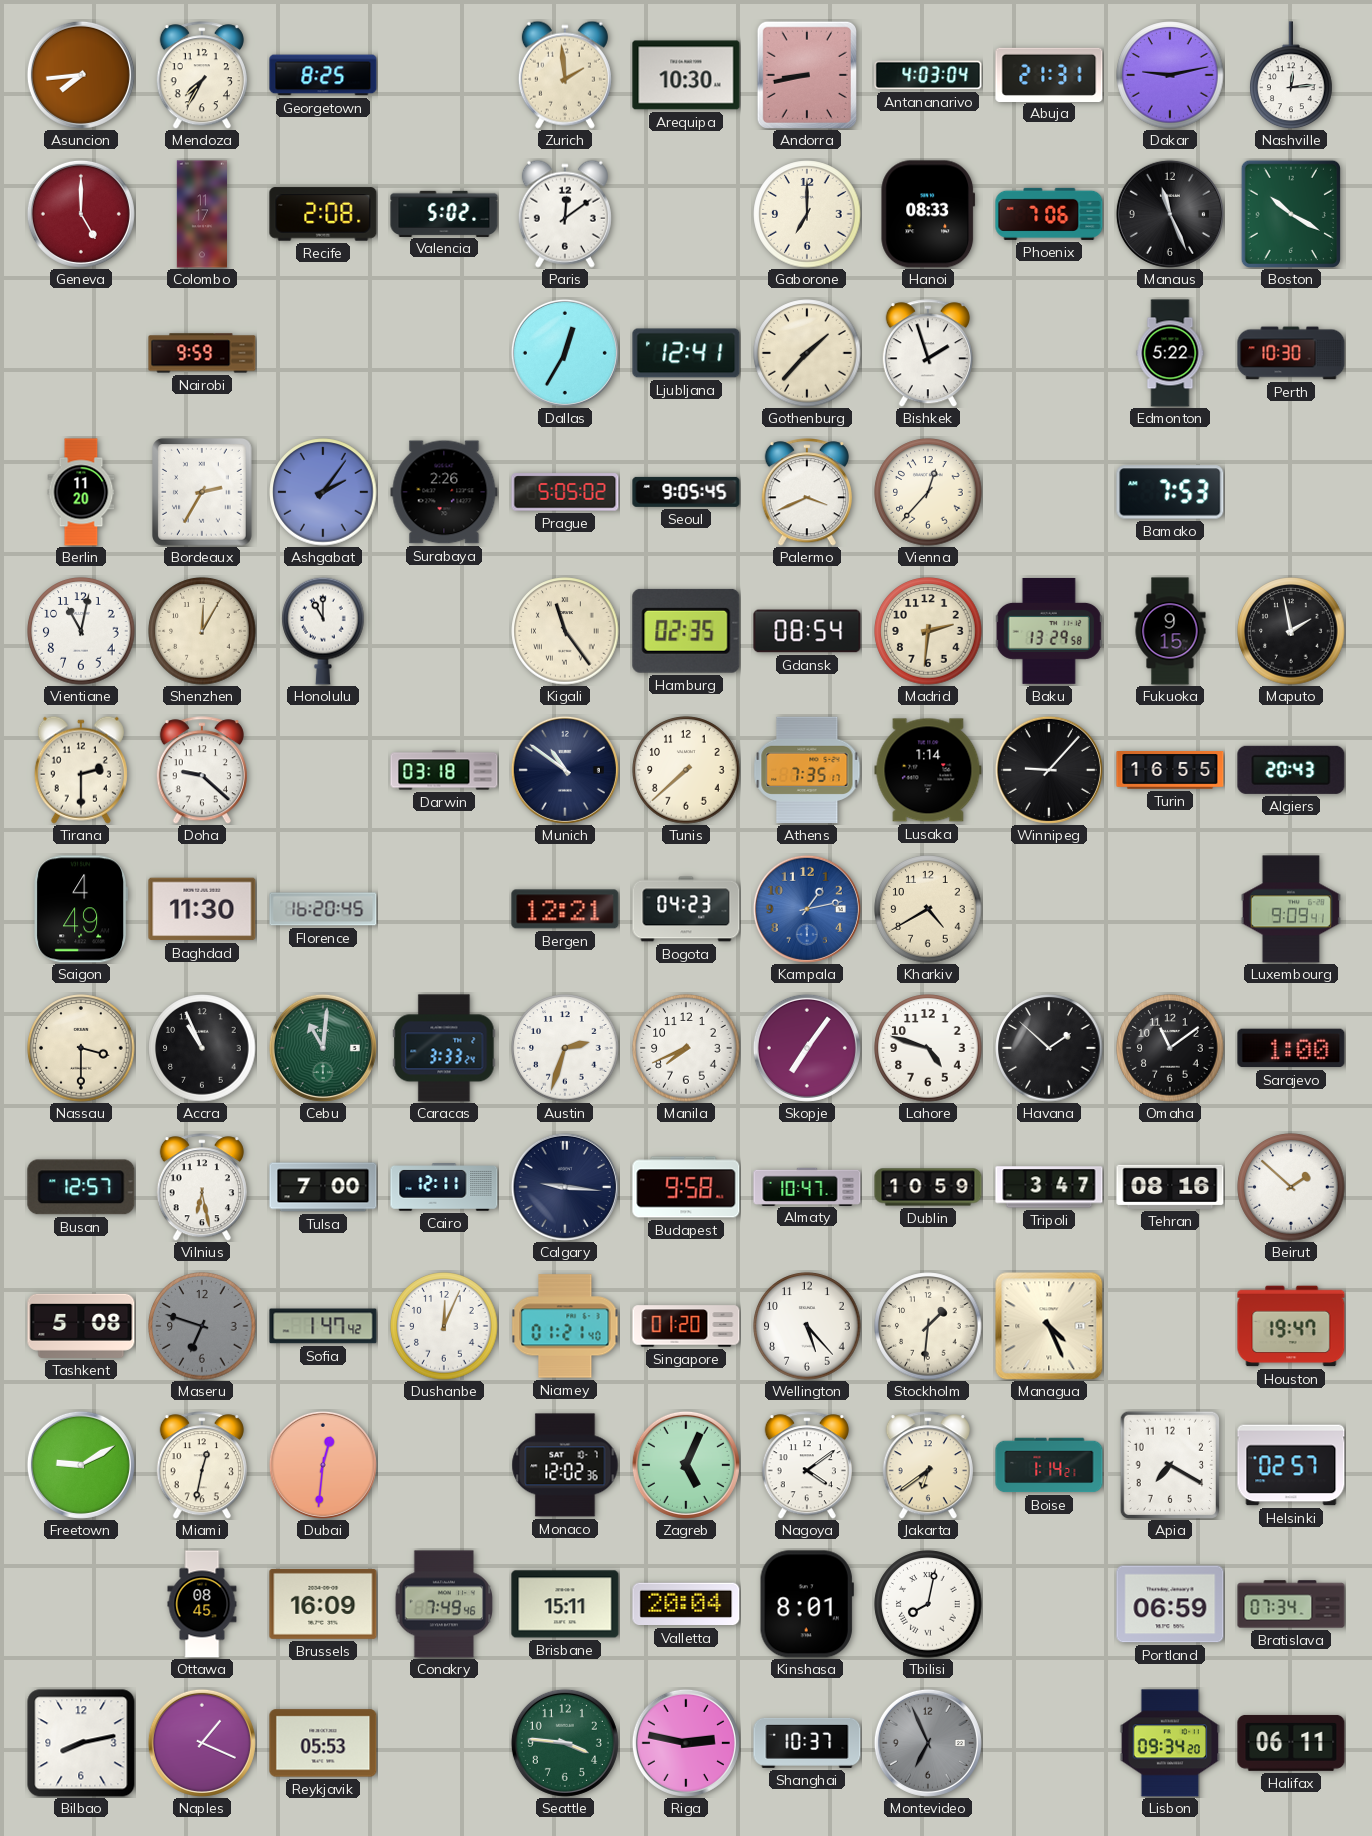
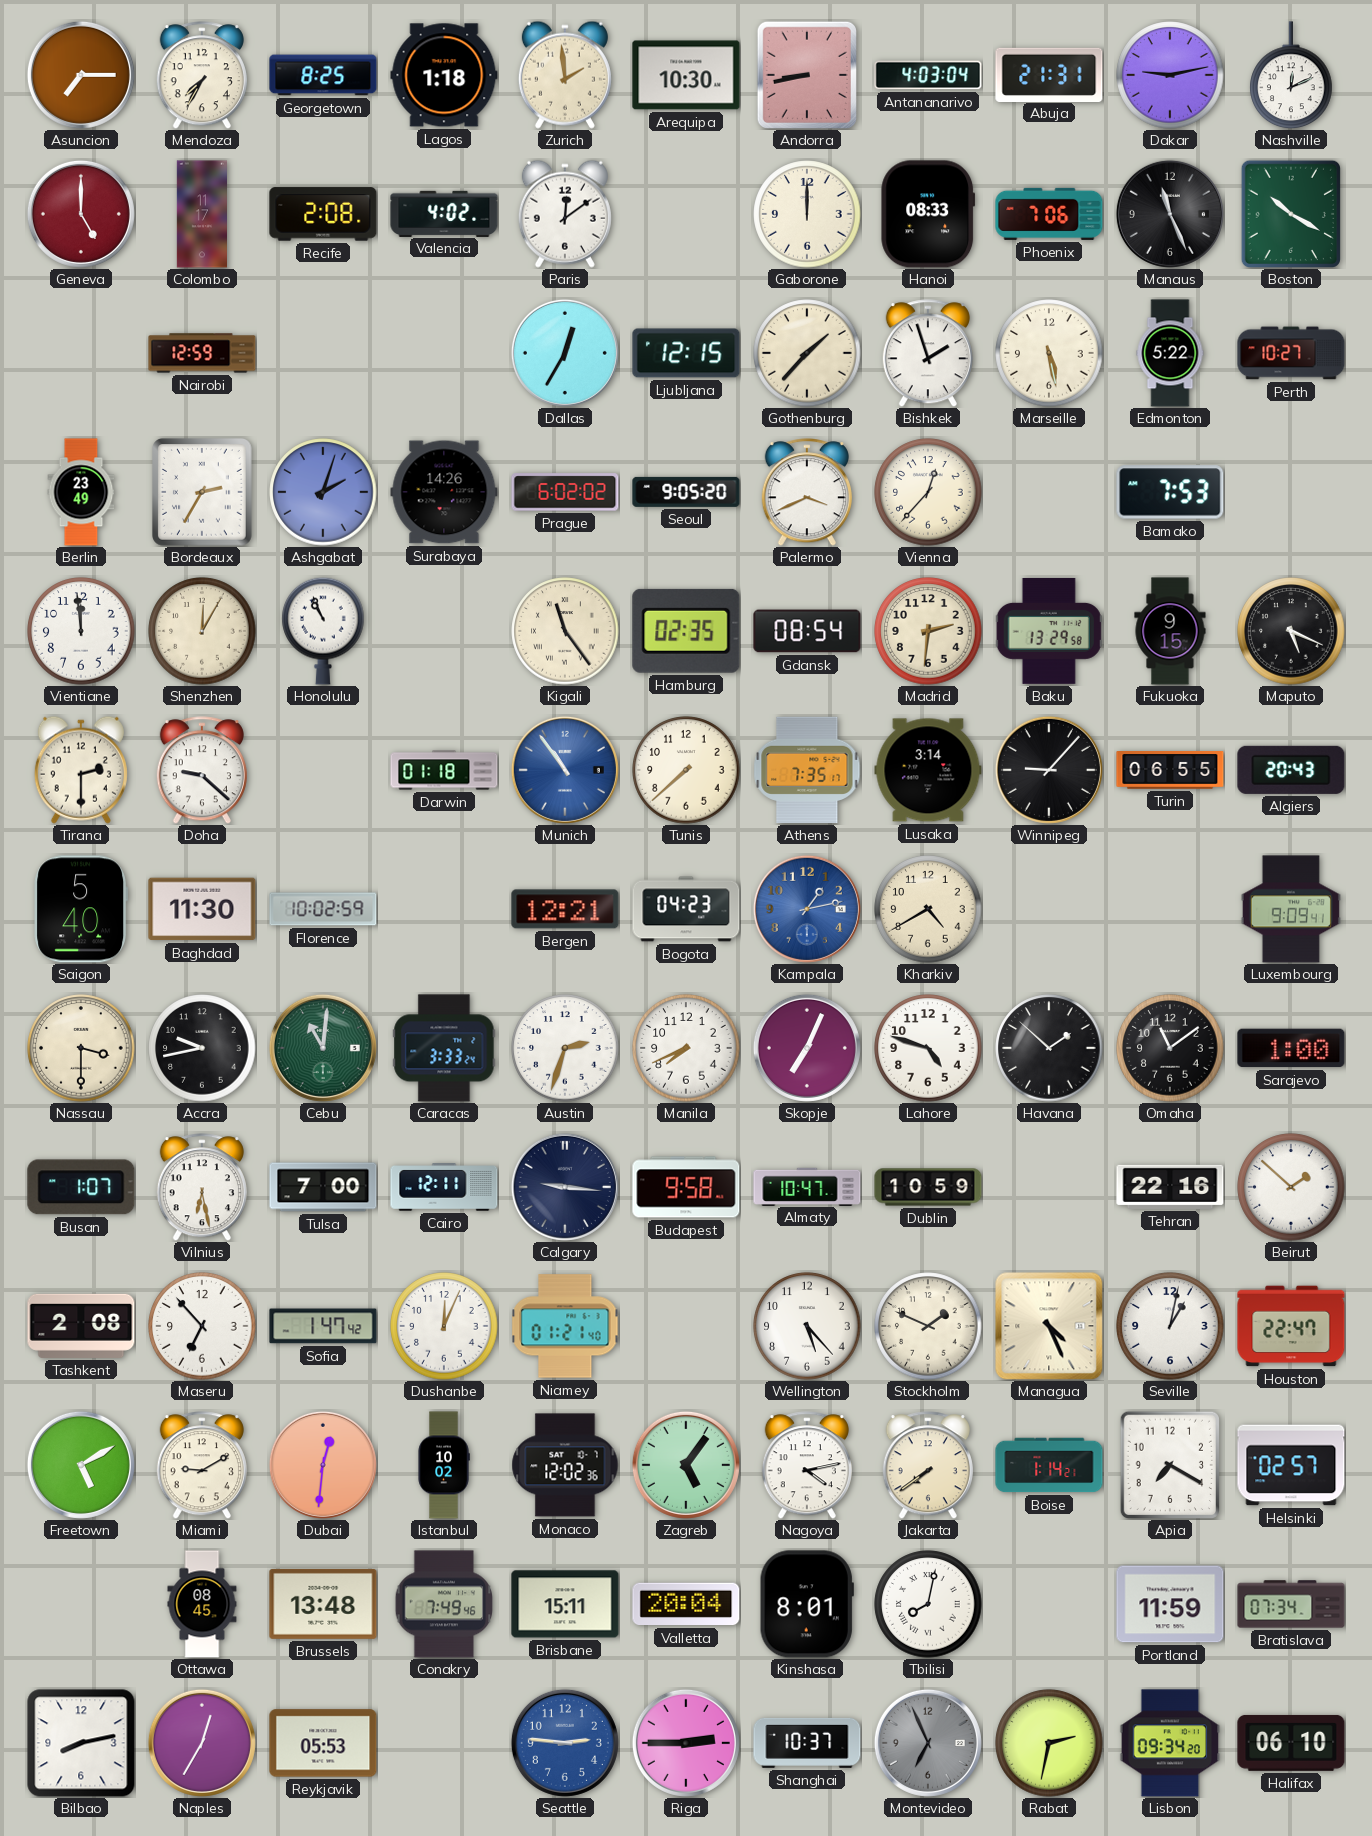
Asuncion: 7:44 -> 7:15
Lagos: none -> 1:18
Nashville: 12:14 -> 12:11
Valencia: 5:02 -> 4:02
Gaborone: 7:00 -> 12:00
Nairobi: 9:59 -> 12:59
Ljubljana: 12:41 -> 12:15
Marseille: none -> 5:28
Perth: 10:30 -> 10:27
Berlin: 11:20 -> 23:49
Ashgabat: 2:06 -> 2:03
Surabaya: 2:26 -> 14:26
Prague: 5:05 -> 6:02
Seoul: 9:05:45 -> 9:05:20
Vientiane: 11:02 -> 11:59
Honolulu: 11:00 -> 10:56
Maputo: 1:58 -> 5:19
Darwin: 03:18 -> 01:18
Munich: 10:51 -> 10:54
Munich dial: navy -> blue
Lusaka: 1:14 -> 3:14
Turin: 16:55 -> 06:55
Saigon: 4:49 -> 5:40
Florence: 16:20 -> 10:02
Accra: 10:56 -> 9:43
Skopje: 7:06 -> 7:04
Busan: 12:57 -> 1:07
Tripoli: 3:47 -> none
Tehran: 08:16 -> 22:16
Tashkent: 5:08 -> 2:08
Maseru: 6:48 -> 6:53
Maseru dial: grey -> white
Singapore: 01:20 -> none
Stockholm: 1:31 -> 1:49
Seville: none -> 1:02
Houston: 19:47 -> 22:47
Freetown: 9:10 -> 5:10
Miami: 12:32 -> 9:10
Istanbul: none -> 10:02
Zagreb: 5:04 -> 5:06
Nagoya: 4:09 -> 4:13
Jakarta: 6:39 -> 7:39
Brussels: 16:09 -> 13:48
Portland: 06:59 -> 11:59
Naples: 1:19 -> 12:35
Seattle: 3:46 -> 2:46
Seattle dial: green -> blue
Riga: 2:47 -> 2:45
Rabat: none -> 2:32
Halifax: 06:11 -> 06:10
